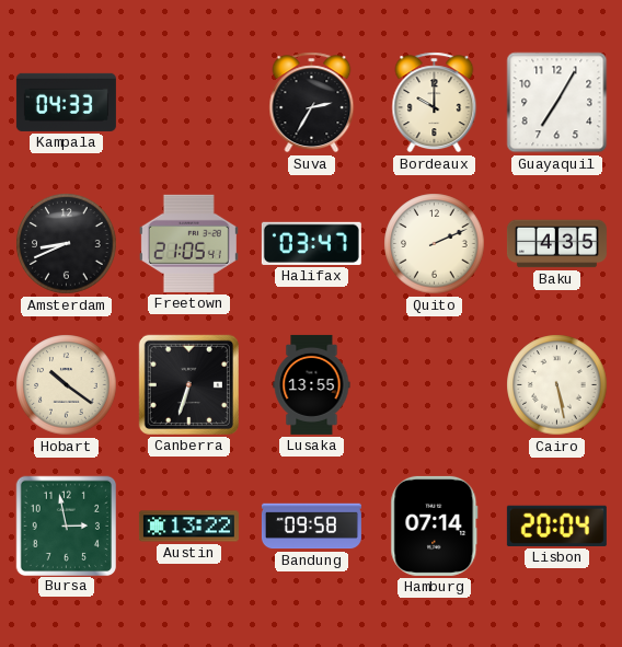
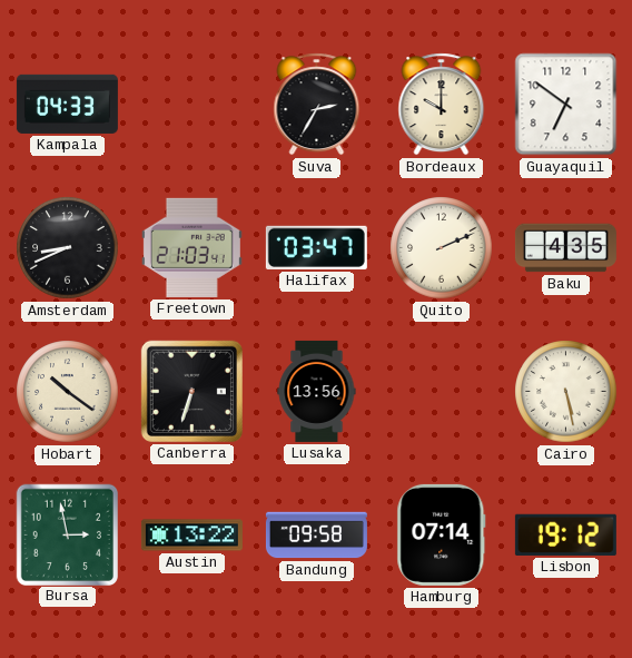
Guayaquil: 7:05 -> 6:51
Freetown: 21:05 -> 21:03
Lusaka: 13:55 -> 13:56
Lisbon: 20:04 -> 19:12
